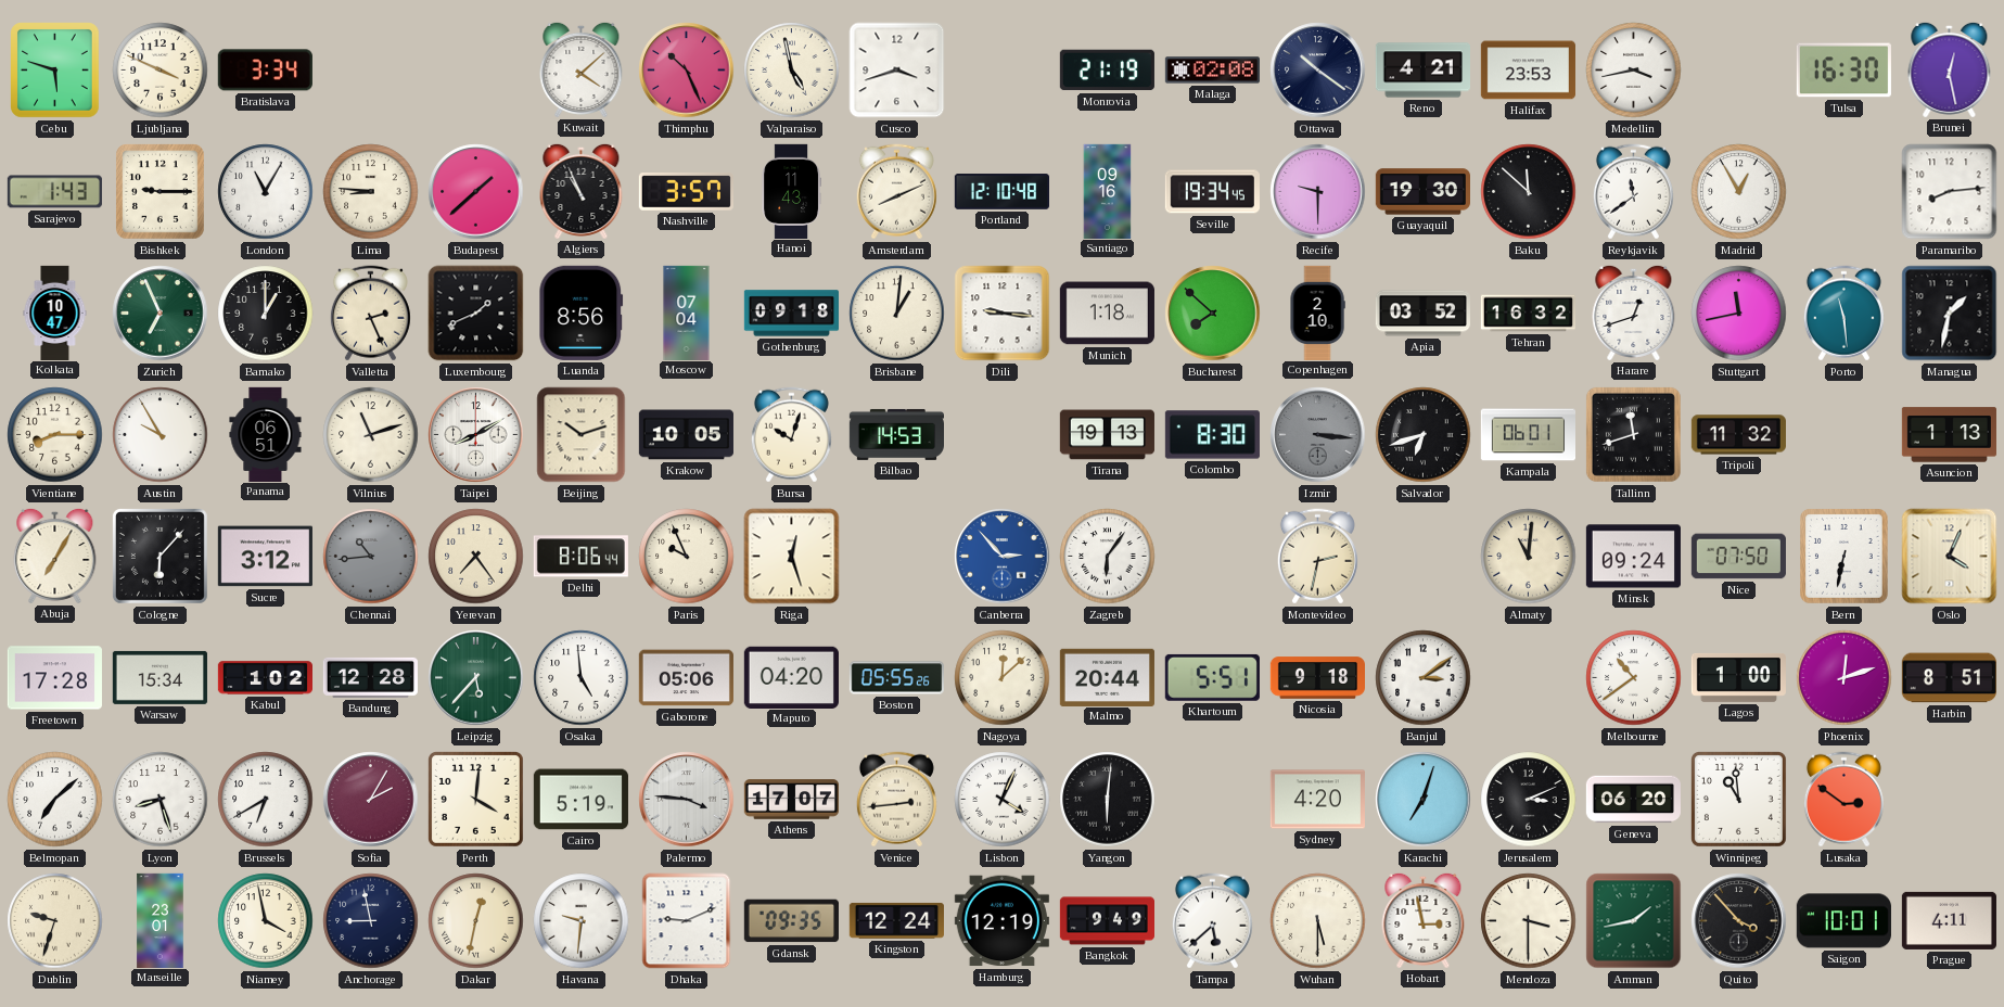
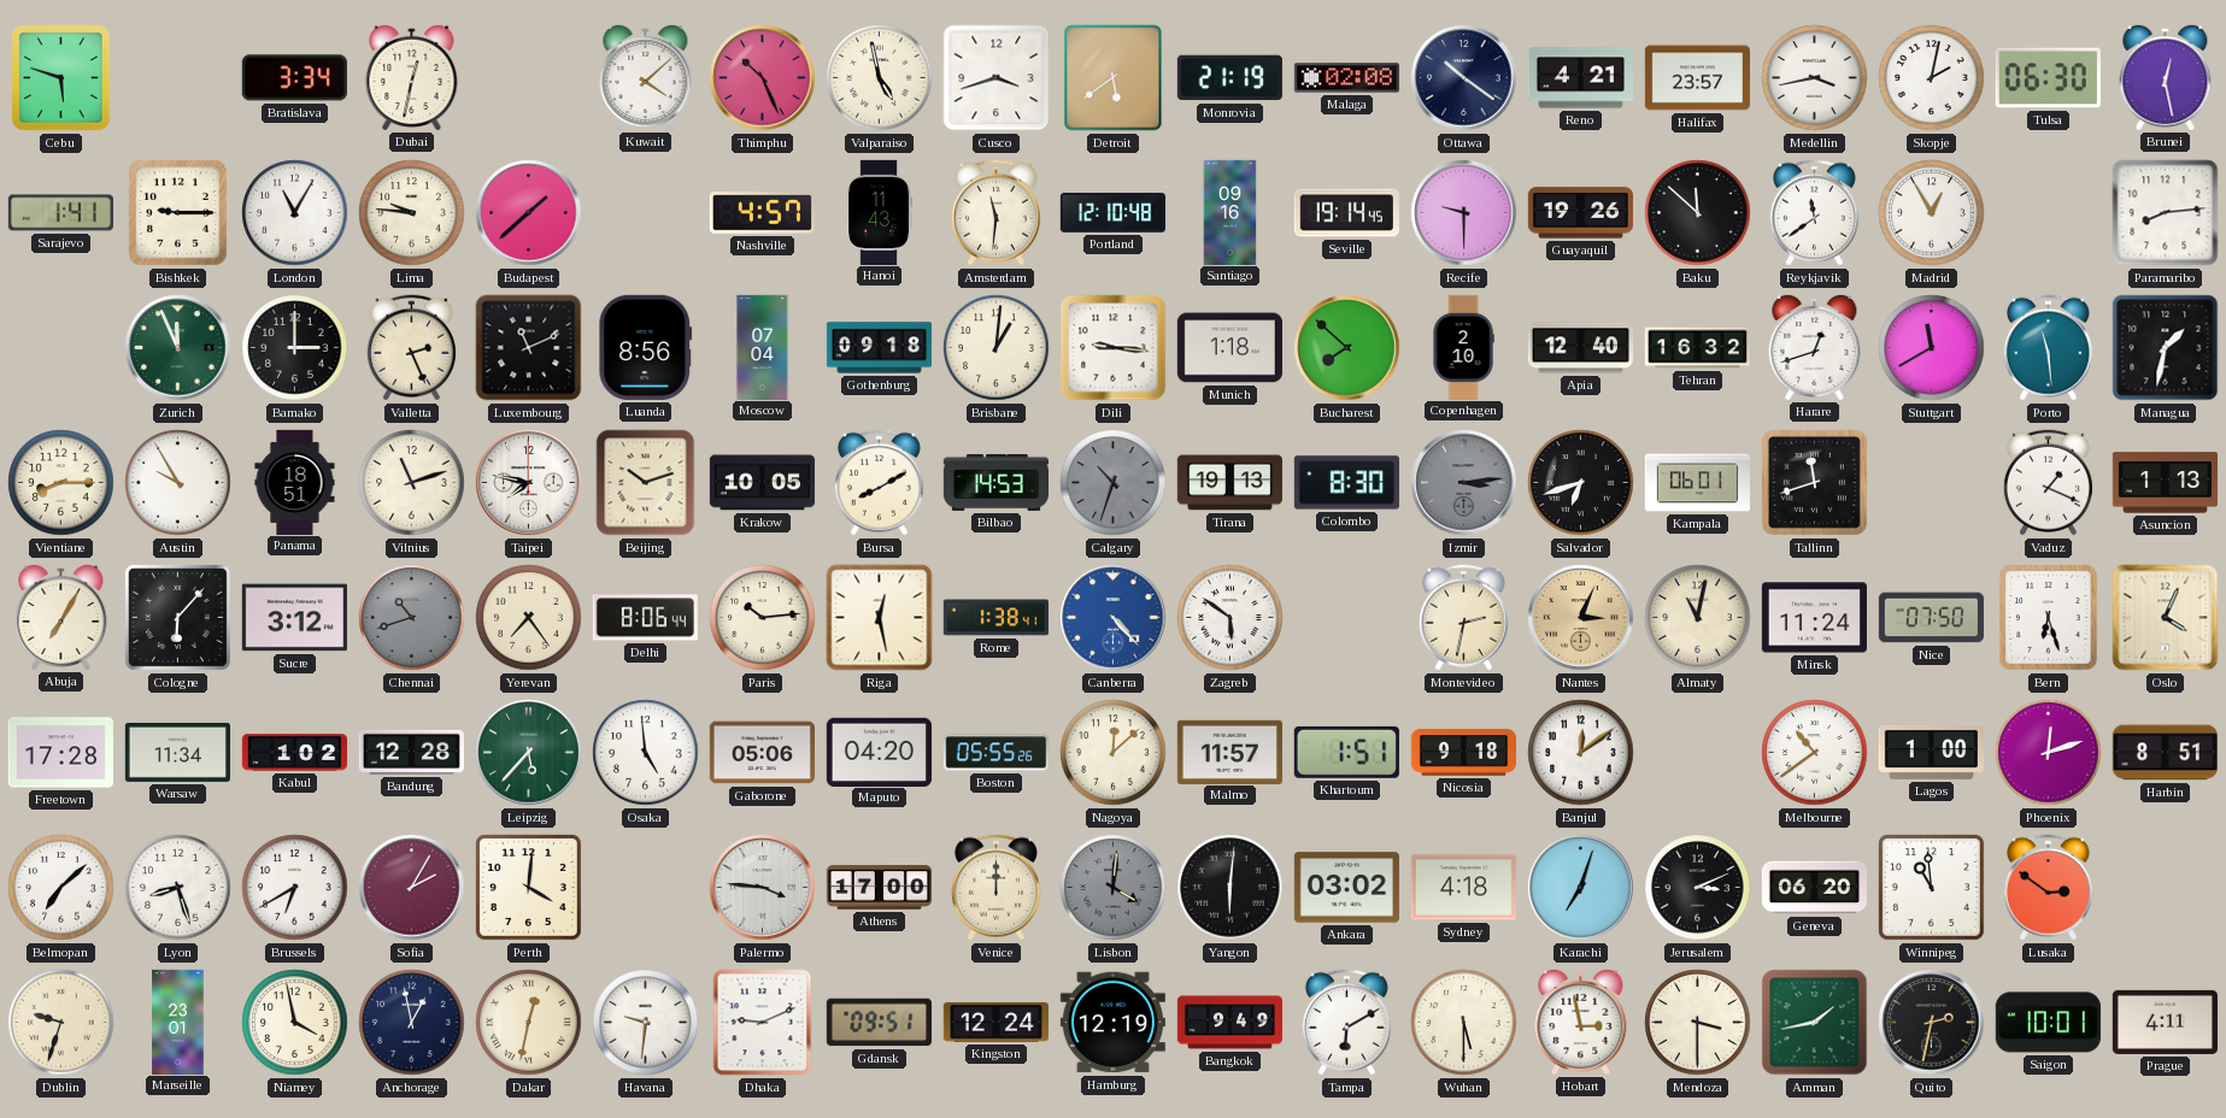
Ljubljana: 3:49 -> none
Dubai: none -> 12:32
Detroit: none -> 5:39
Halifax: 23:53 -> 23:57
Skopje: none -> 2:02
Tulsa: 16:30 -> 06:30
Sarajevo: 1:43 -> 1:41
Lima: 8:46 -> 9:46
Algiers: 10:56 -> none
Nashville: 3:57 -> 4:57
Amsterdam: 8:11 -> 11:31
Seville: 19:34 -> 19:14
Guayaquil: 19:30 -> 19:26
Kolkata: 10:47 -> none
Zurich: 6:56 -> 11:56
Bamako: 1:00 -> 3:00
Luxembourg: 1:41 -> 11:11
Apia: 03:52 -> 12:40
Stuttgart: 11:43 -> 11:40
Panama: 06:51 -> 18:51
Taipei: 8:10 -> 7:47
Bursa: 10:03 -> 8:10
Calgary: none -> 10:33
Izmir: 3:16 -> 3:14
Tripoli: 11:32 -> none
Vaduz: none -> 1:19
Chennai: 10:44 -> 10:42
Paris: 9:56 -> 10:14
Riga: 12:27 -> 12:28
Rome: none -> 1:38
Canberra: 2:53 -> 4:23
Zagreb: 6:06 -> 5:51
Nantes: none -> 3:04
Almaty: 11:01 -> 11:02
Minsk: 09:24 -> 11:24
Bern: 6:32 -> 6:27
Warsaw: 15:34 -> 11:34
Malmo: 20:44 -> 11:57
Khartoum: 5:51 -> 1:51
Banjul: 3:09 -> 12:09
Cairo: 5:19 -> none
Athens: 17:07 -> 17:00
Venice: 2:44 -> 12:00
Lisbon: 4:04 -> 4:01
Lisbon dial: white -> grey
Ankara: none -> 03:02
Sydney: 4:20 -> 4:18
Anchorage: 8:58 -> 12:58
Gdansk: 09:35 -> 09:51
Tampa: 5:38 -> 6:10
Quito: 3:53 -> 2:32
